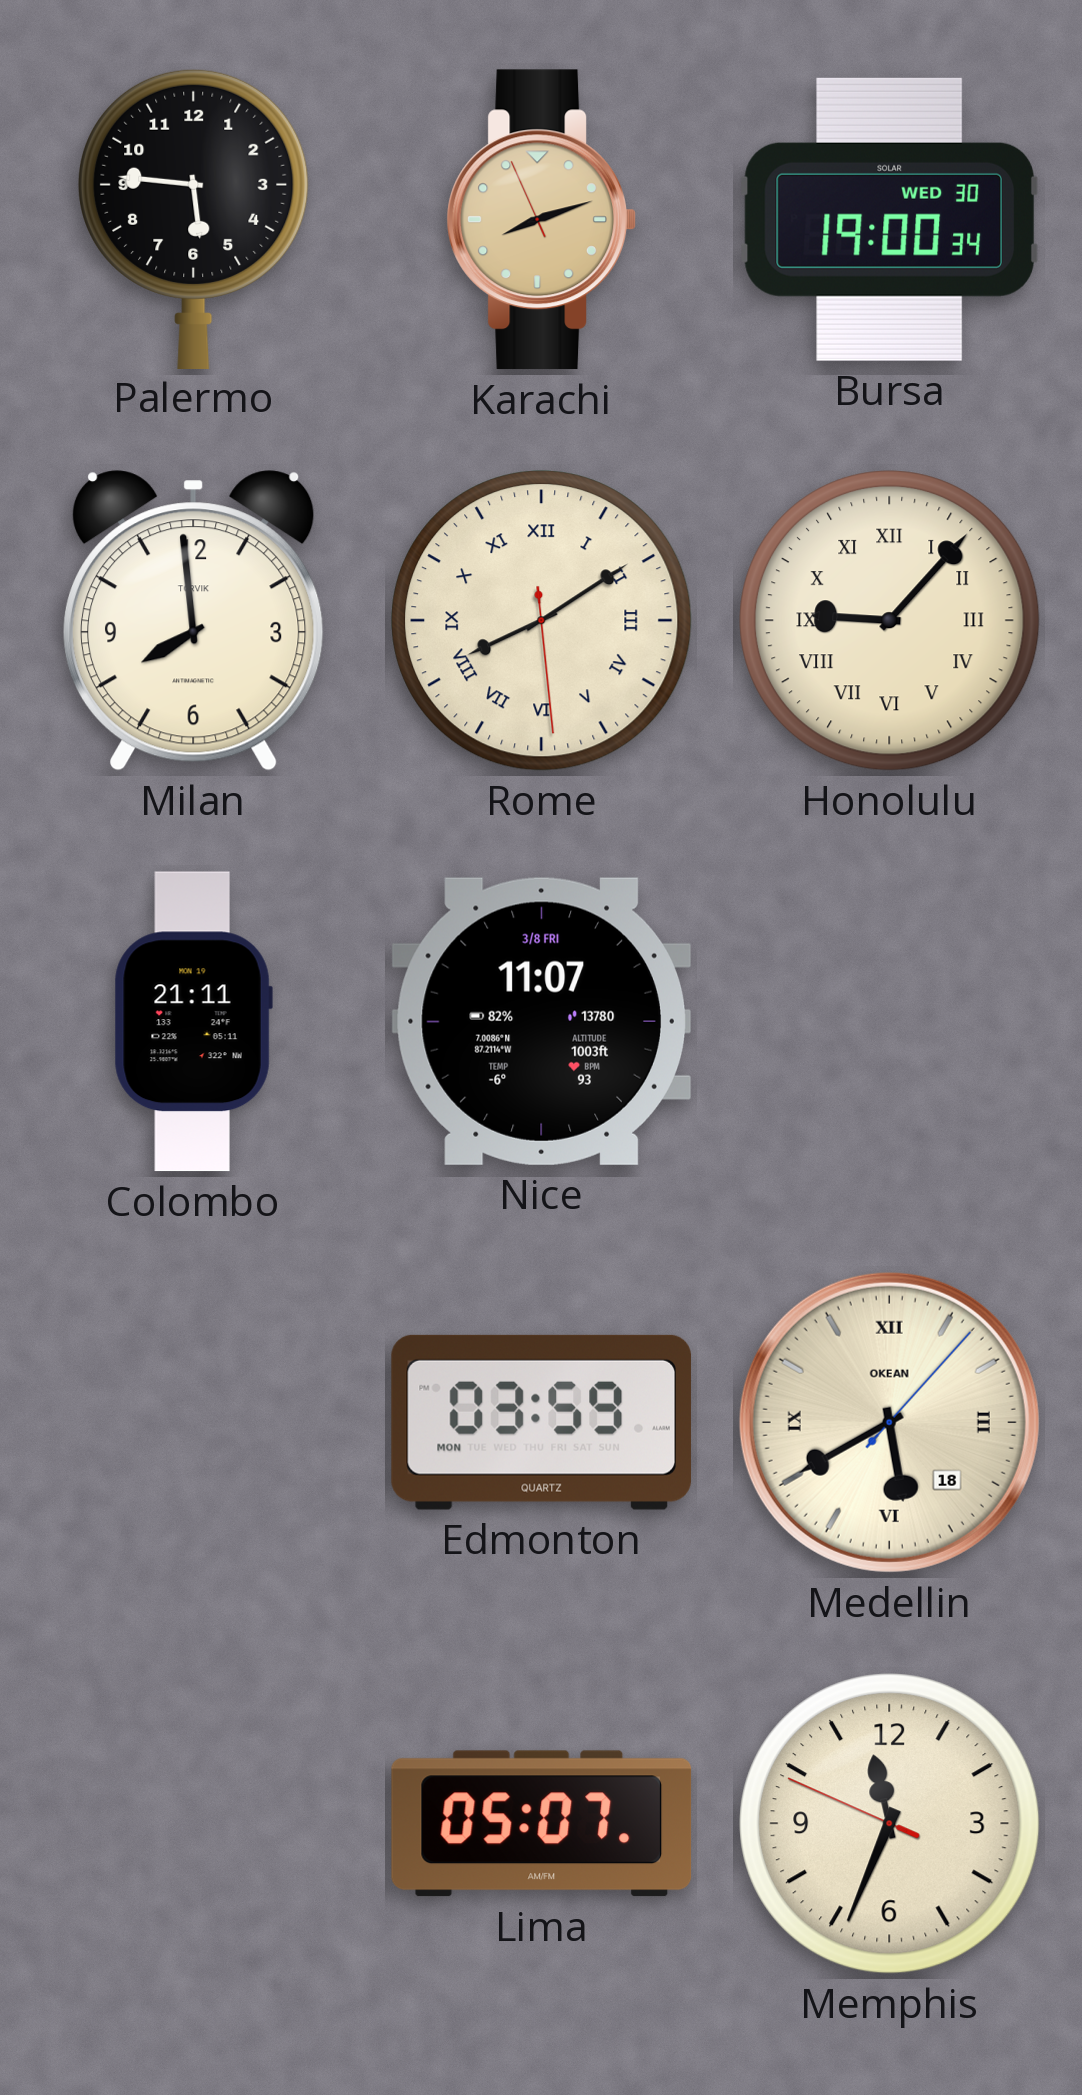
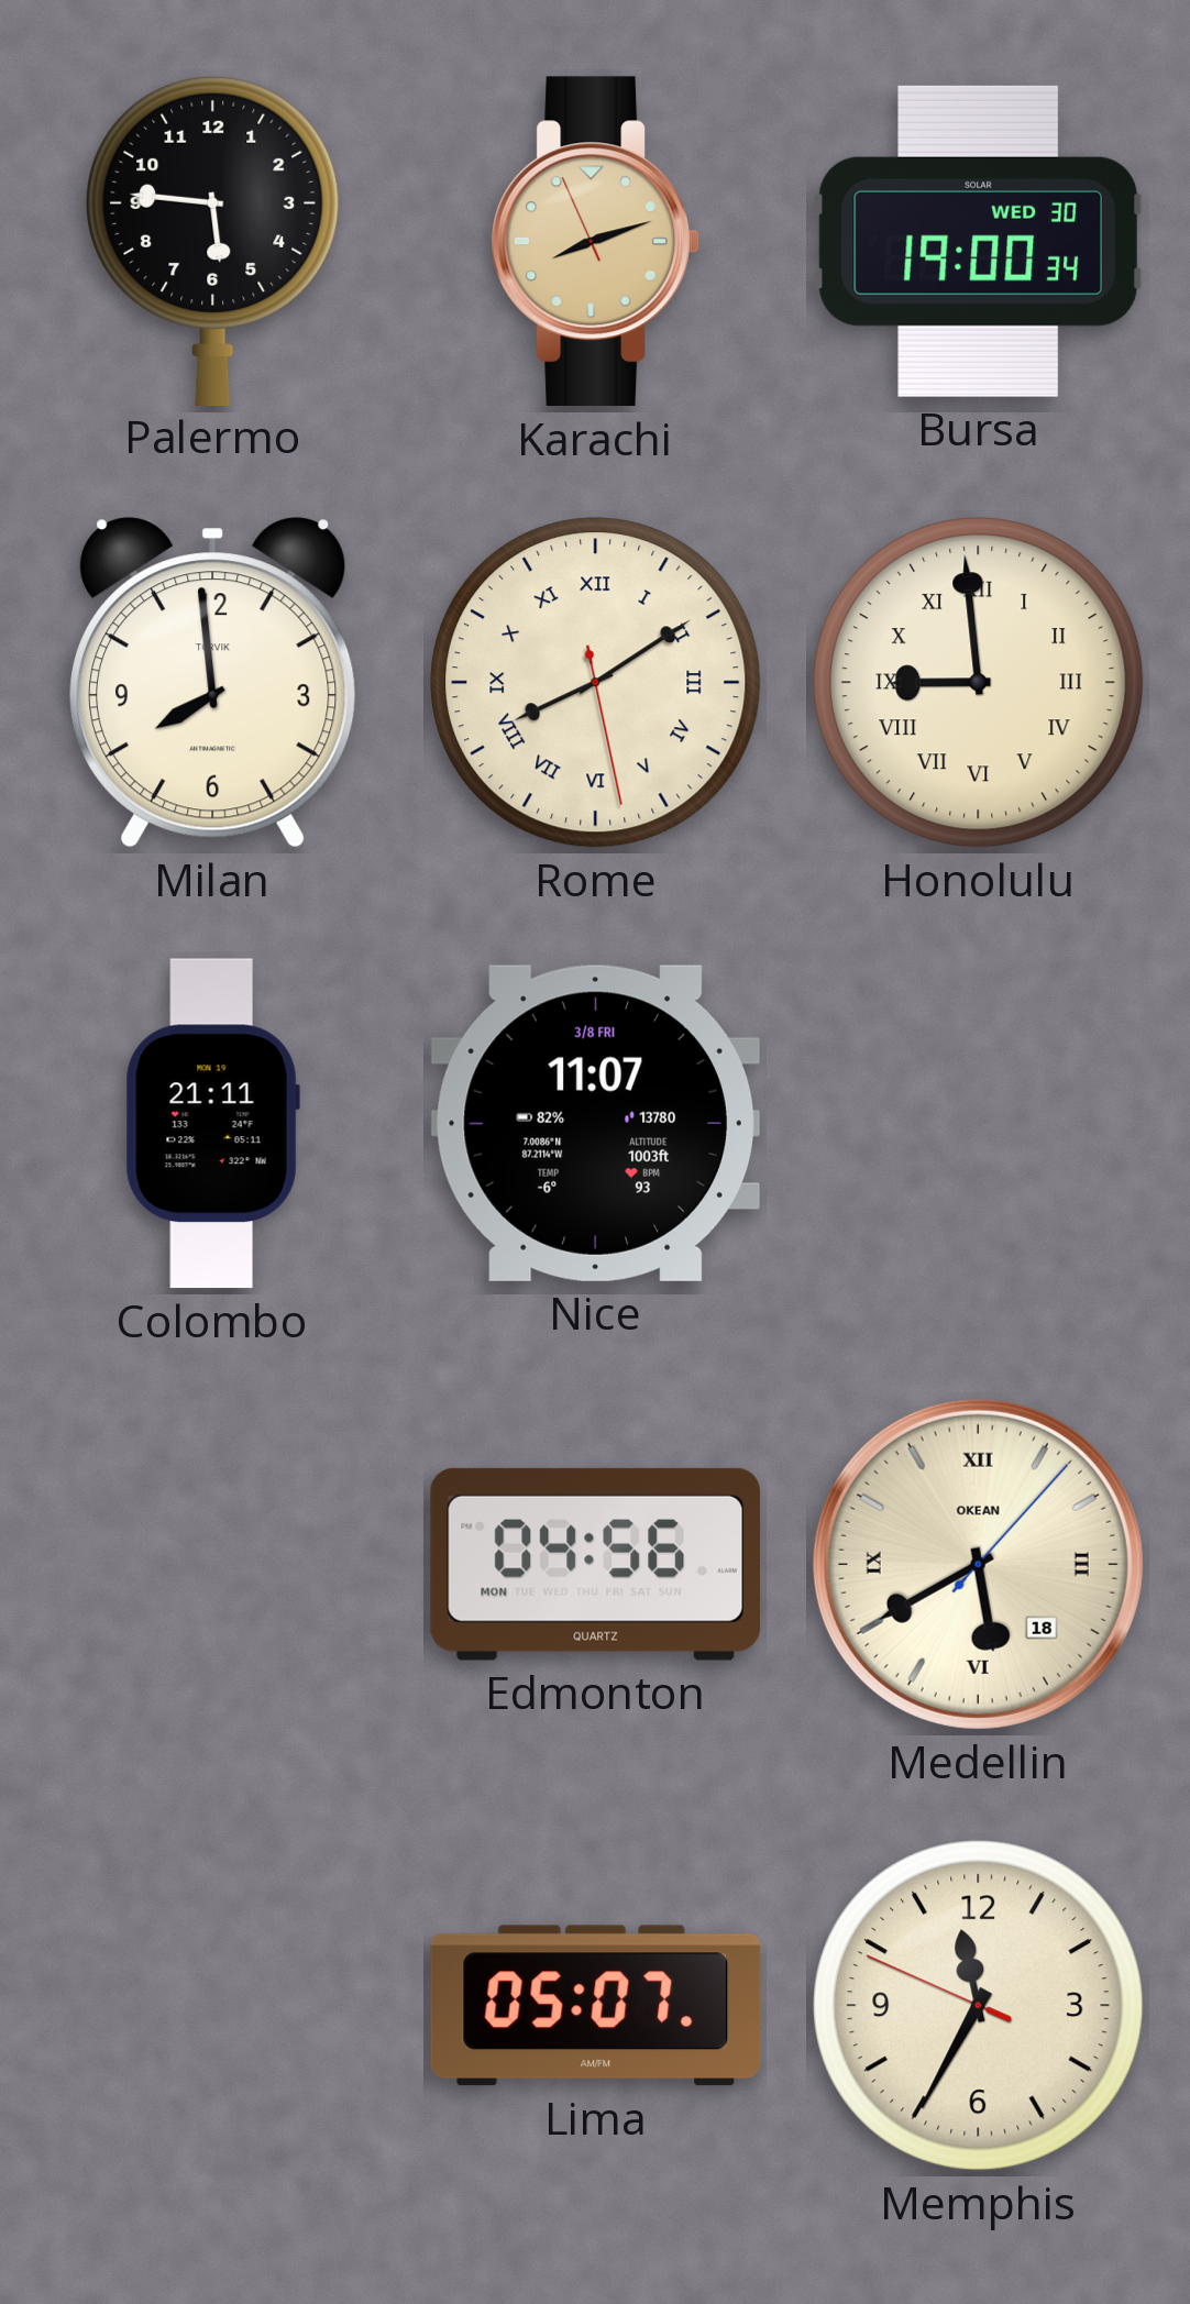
Rome: 8:09:29 -> 8:09:28
Honolulu: 9:07 -> 8:59
Edmonton: 03:59 -> 04:56
Memphis: 11:33 -> 11:34
